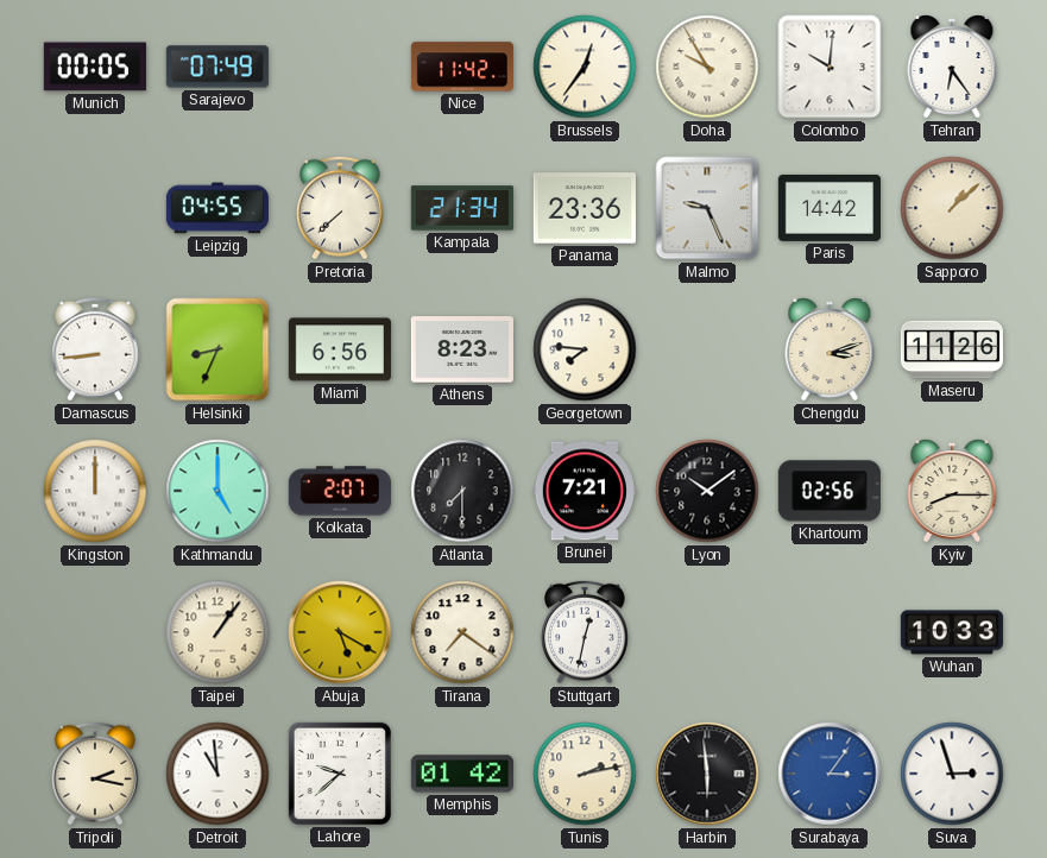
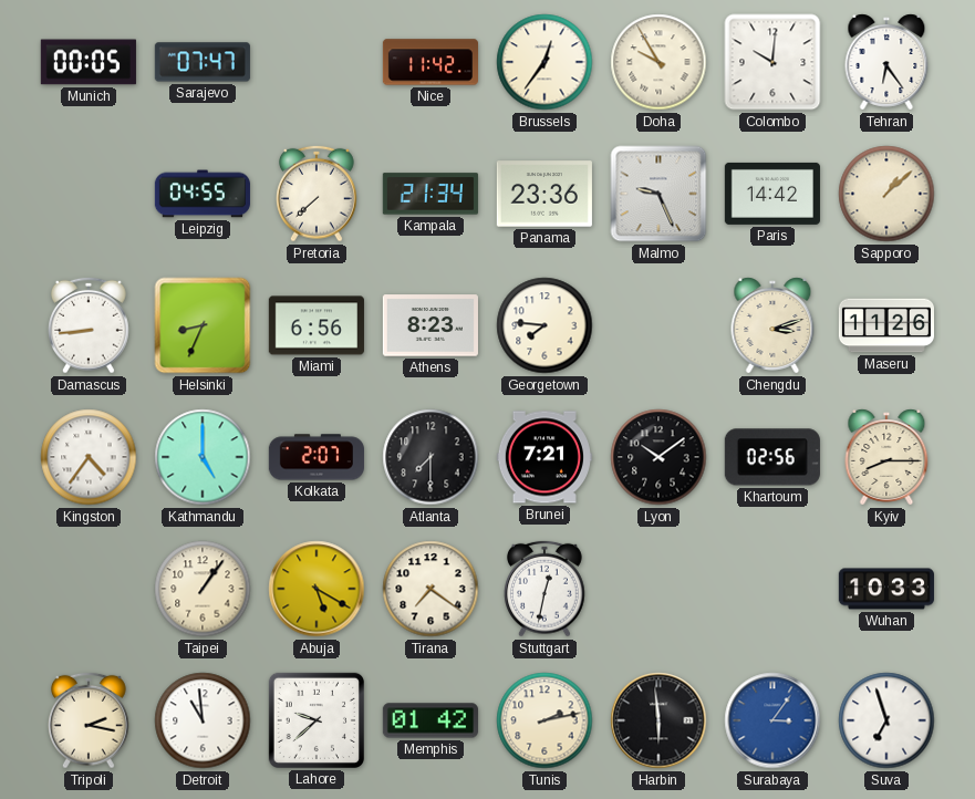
Sarajevo: 07:49 -> 07:47
Kingston: 12:00 -> 4:36
Suva: 2:57 -> 6:57
